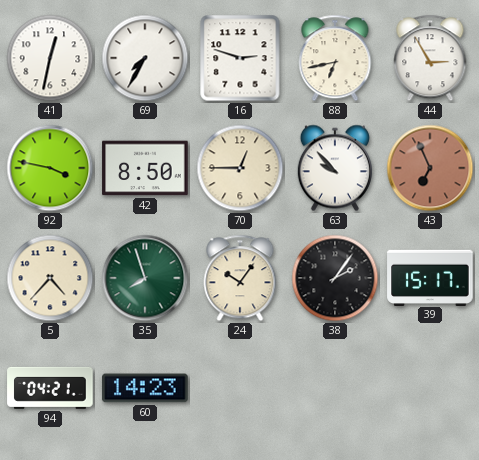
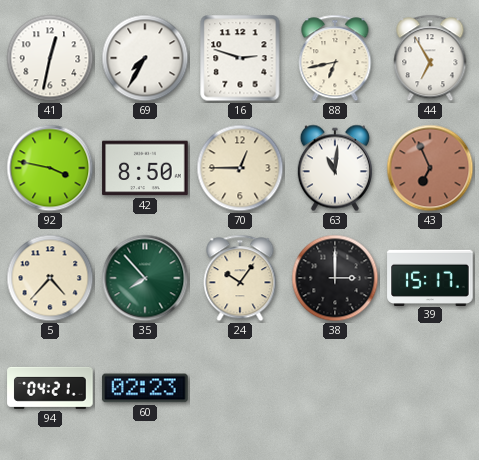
44: 2:55 -> 6:55
63: 9:53 -> 11:01
35: 7:57 -> 7:53
38: 2:06 -> 3:00
60: 14:23 -> 02:23
